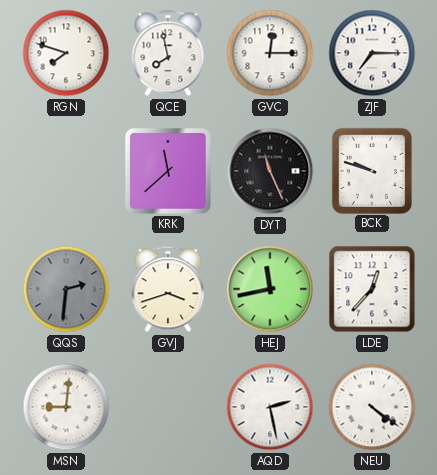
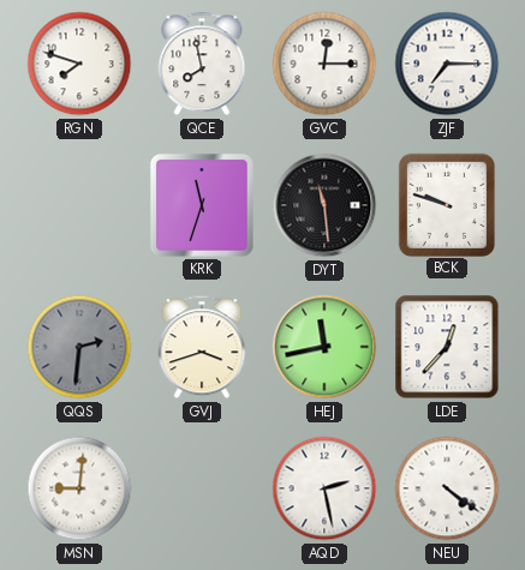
KRK: 11:38 -> 11:33
DYT: 11:26 -> 11:29
